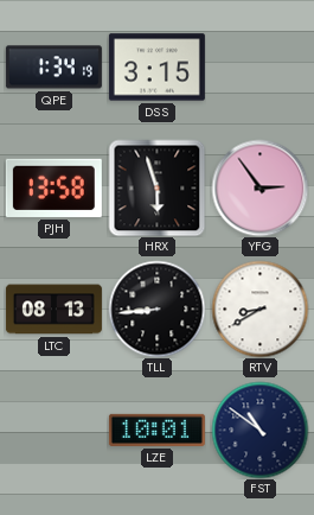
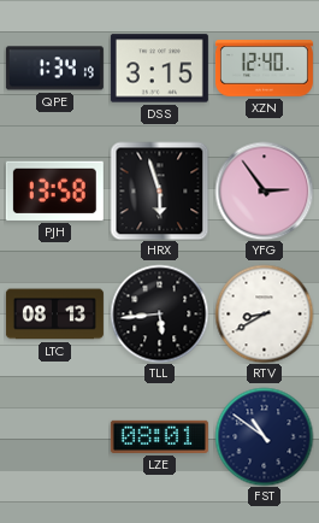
XZN: none -> 12:40
TLL: 8:44 -> 5:44
LZE: 10:01 -> 08:01
